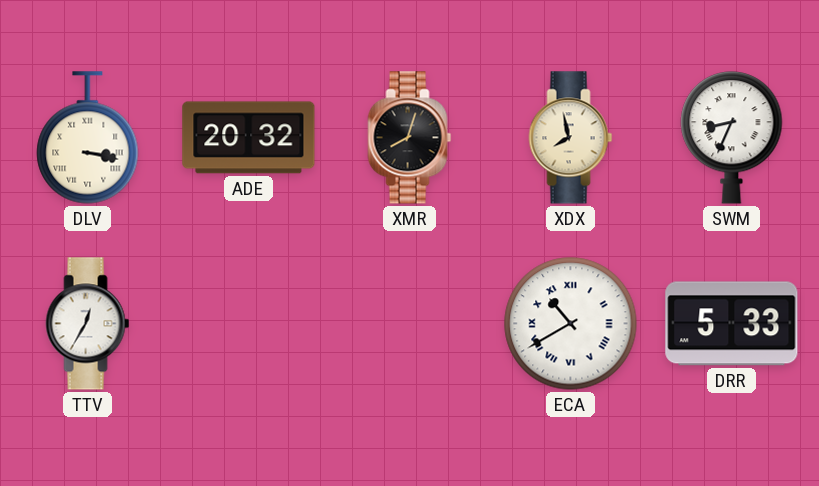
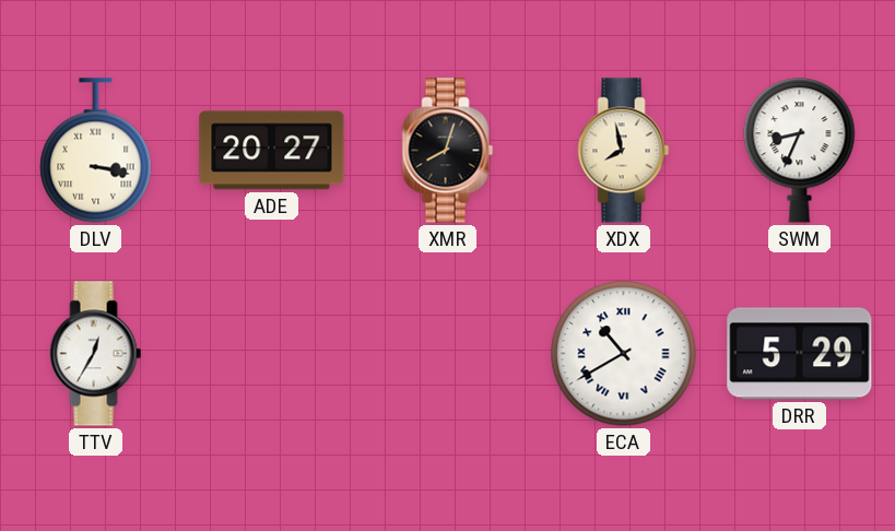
ADE: 20:32 -> 20:27
DRR: 5:33 -> 5:29
